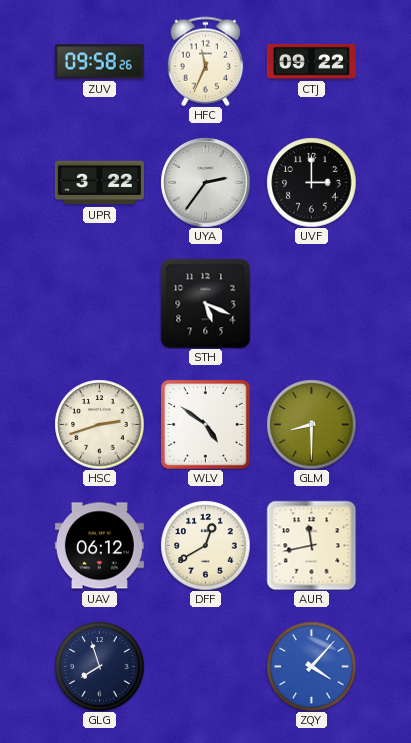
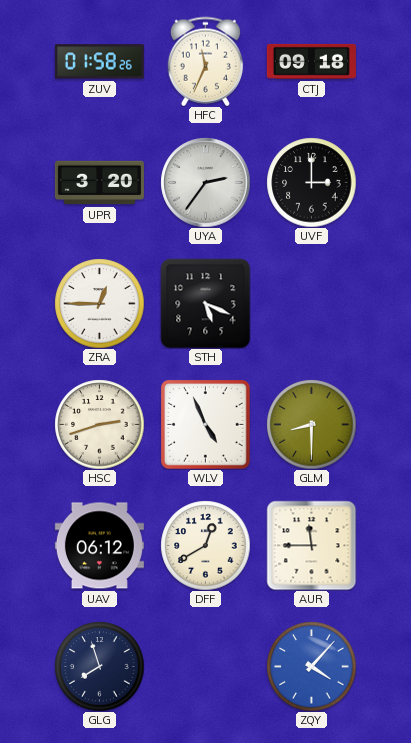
ZUV: 09:58 -> 01:58
CTJ: 09:22 -> 09:18
UPR: 3:22 -> 3:20
ZRA: none -> 12:45
WLV: 4:51 -> 4:56
AUR: 11:43 -> 11:45
